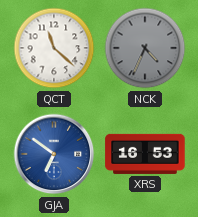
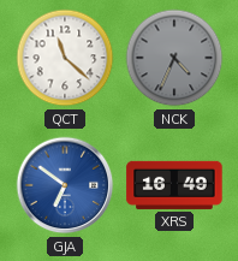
XRS: 16:53 -> 16:49
